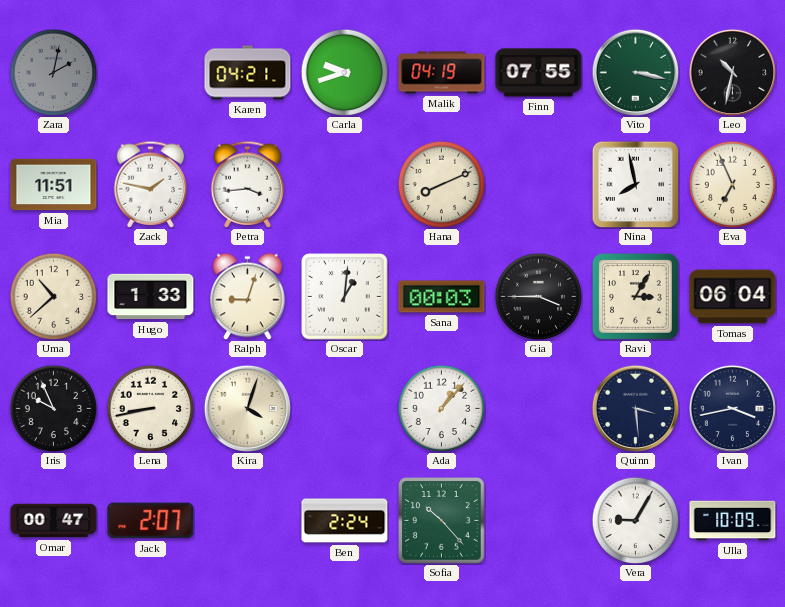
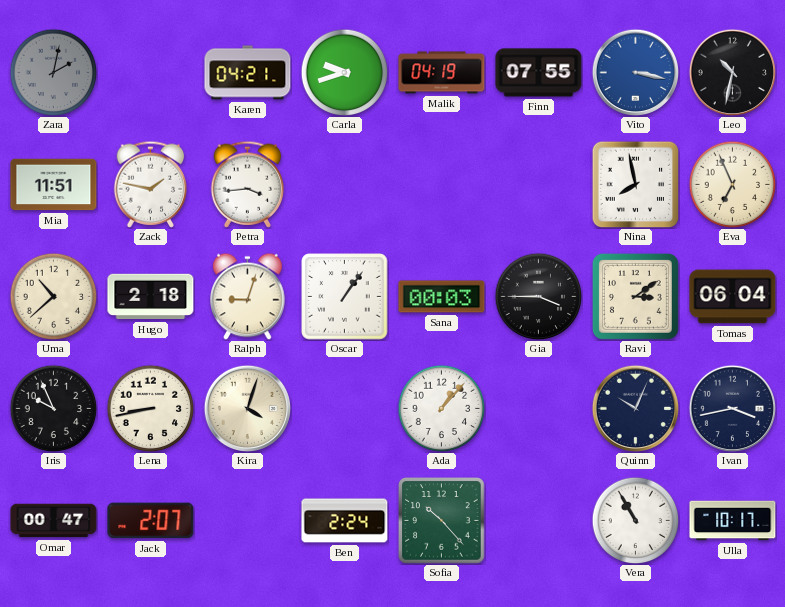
Vito dial: green -> blue
Hana: 8:11 -> none
Hugo: 1:33 -> 2:18
Oscar: 1:01 -> 1:06
Ravi: 3:05 -> 3:09
Quinn: 3:29 -> 10:04
Vera: 9:05 -> 10:55
Ulla: 10:09 -> 10:17
